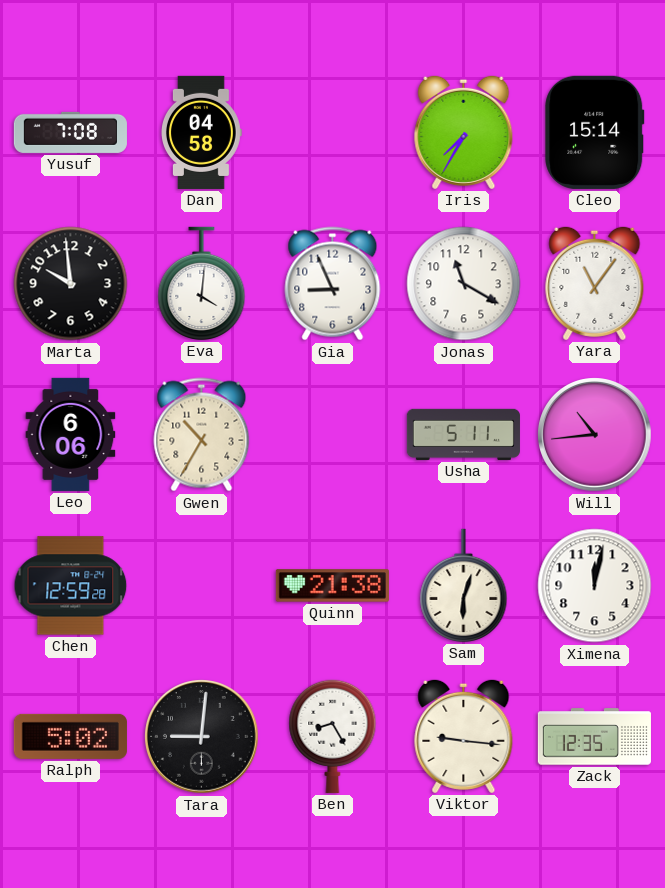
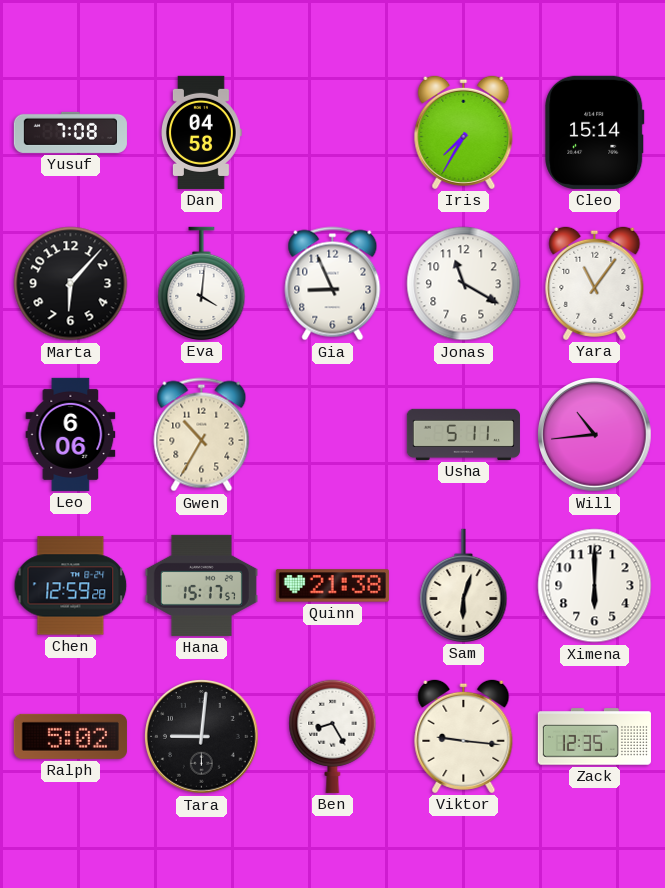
Marta: 9:59 -> 6:07
Hana: none -> 15:17
Ximena: 12:02 -> 6:00
